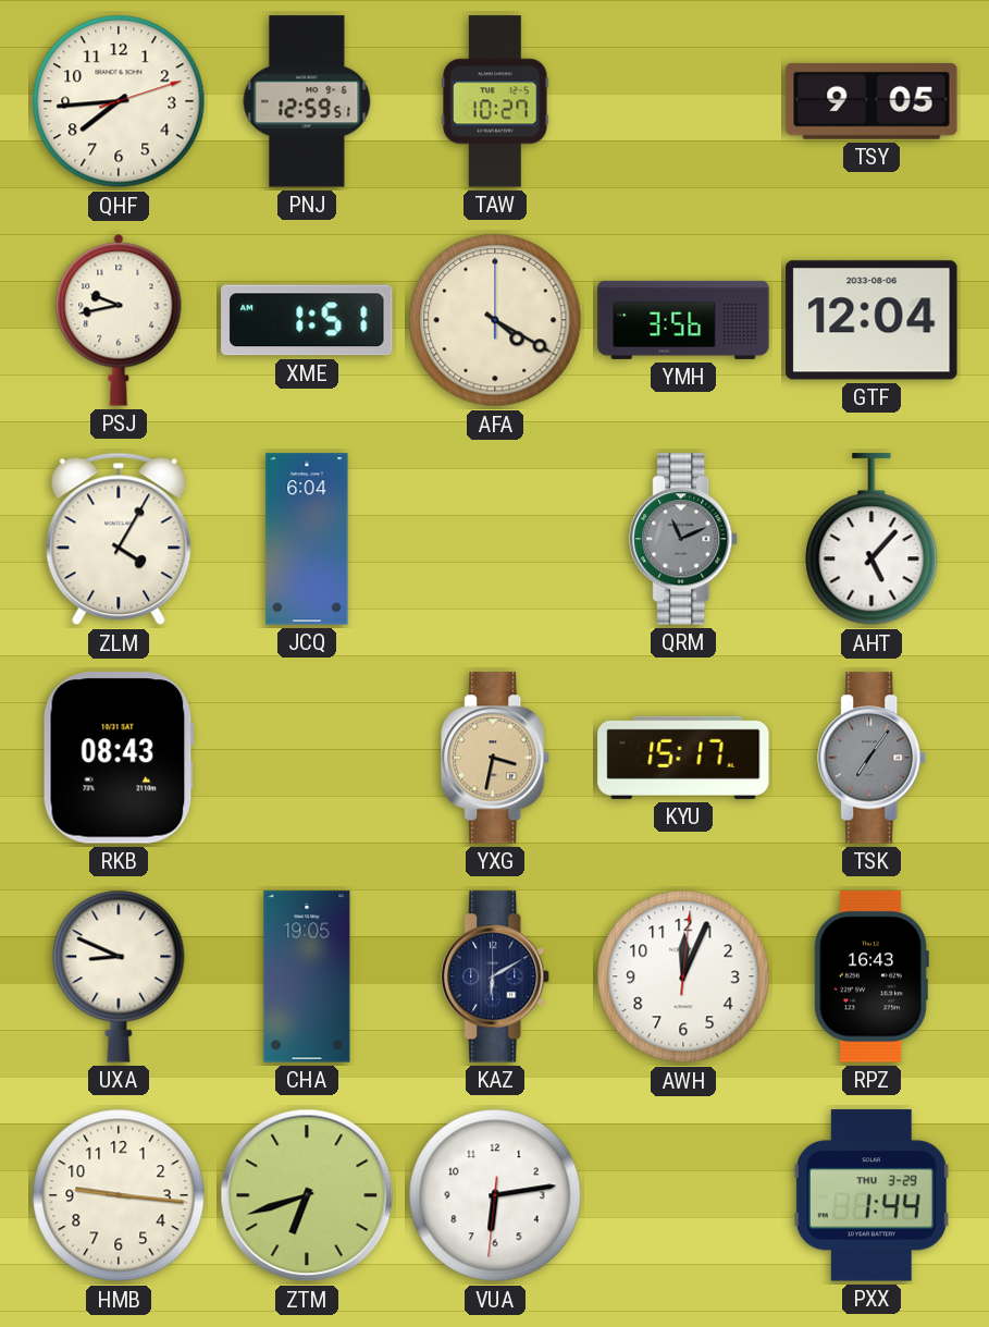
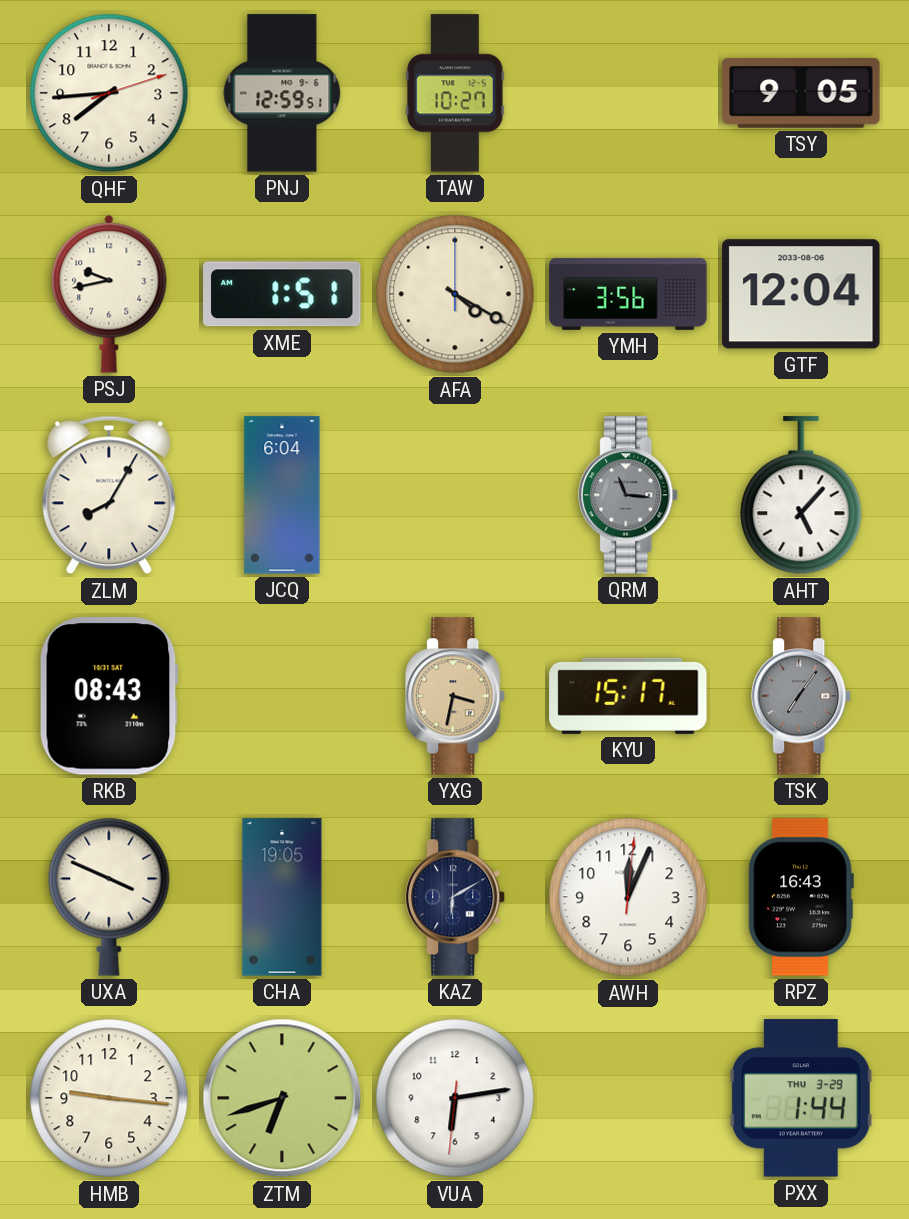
ZLM: 4:05 -> 8:05
QRM: 11:11 -> 11:16
UXA: 8:49 -> 3:49
